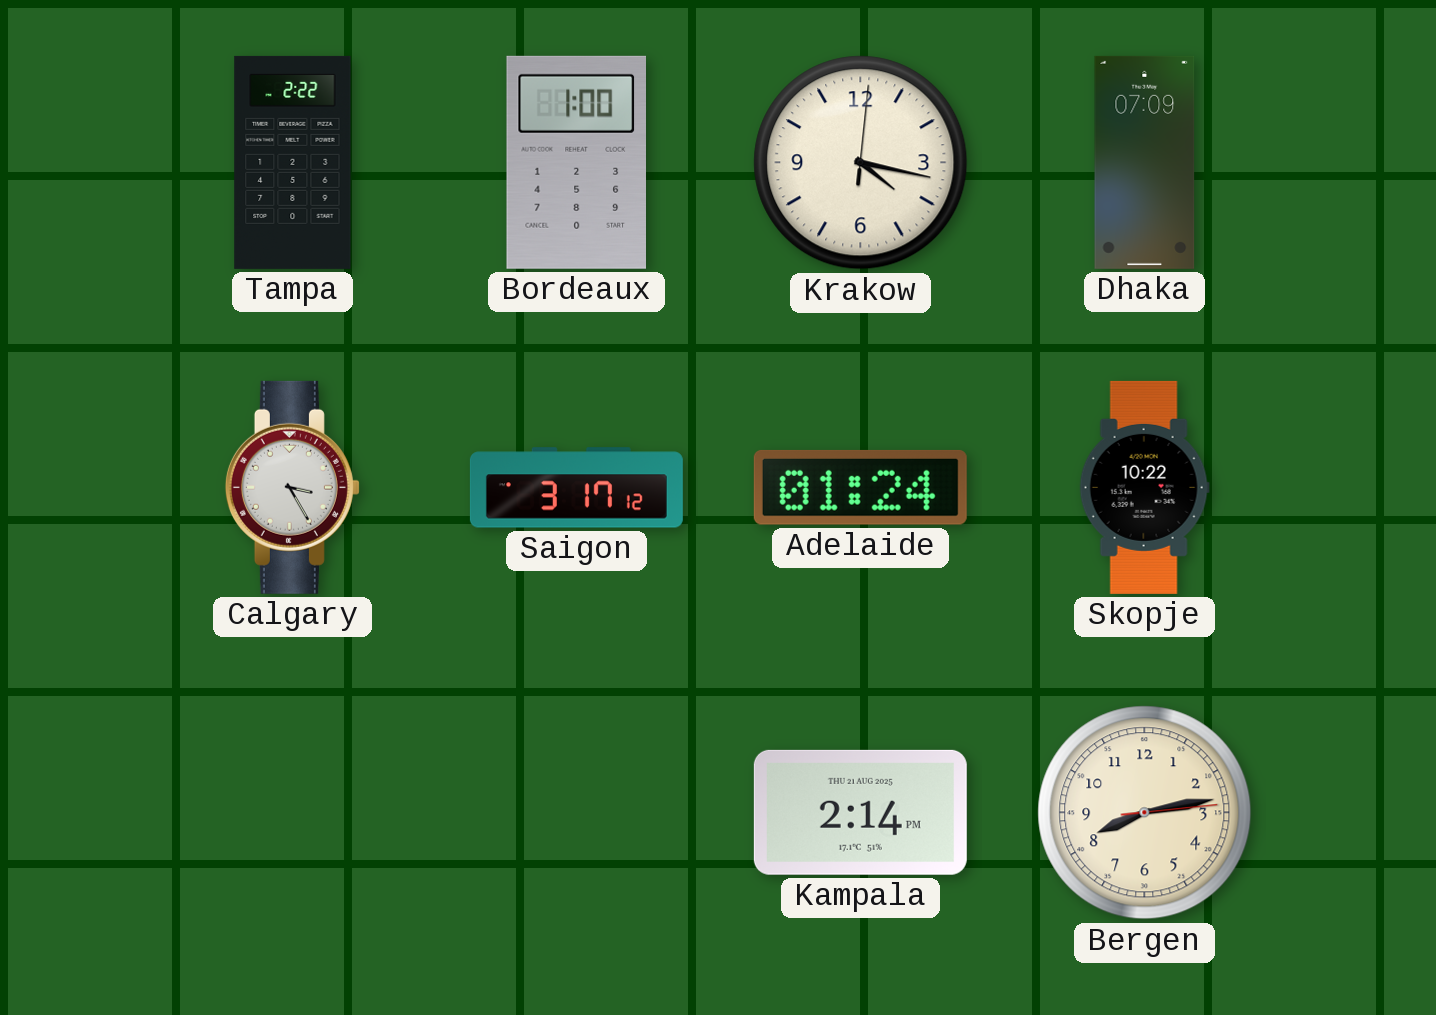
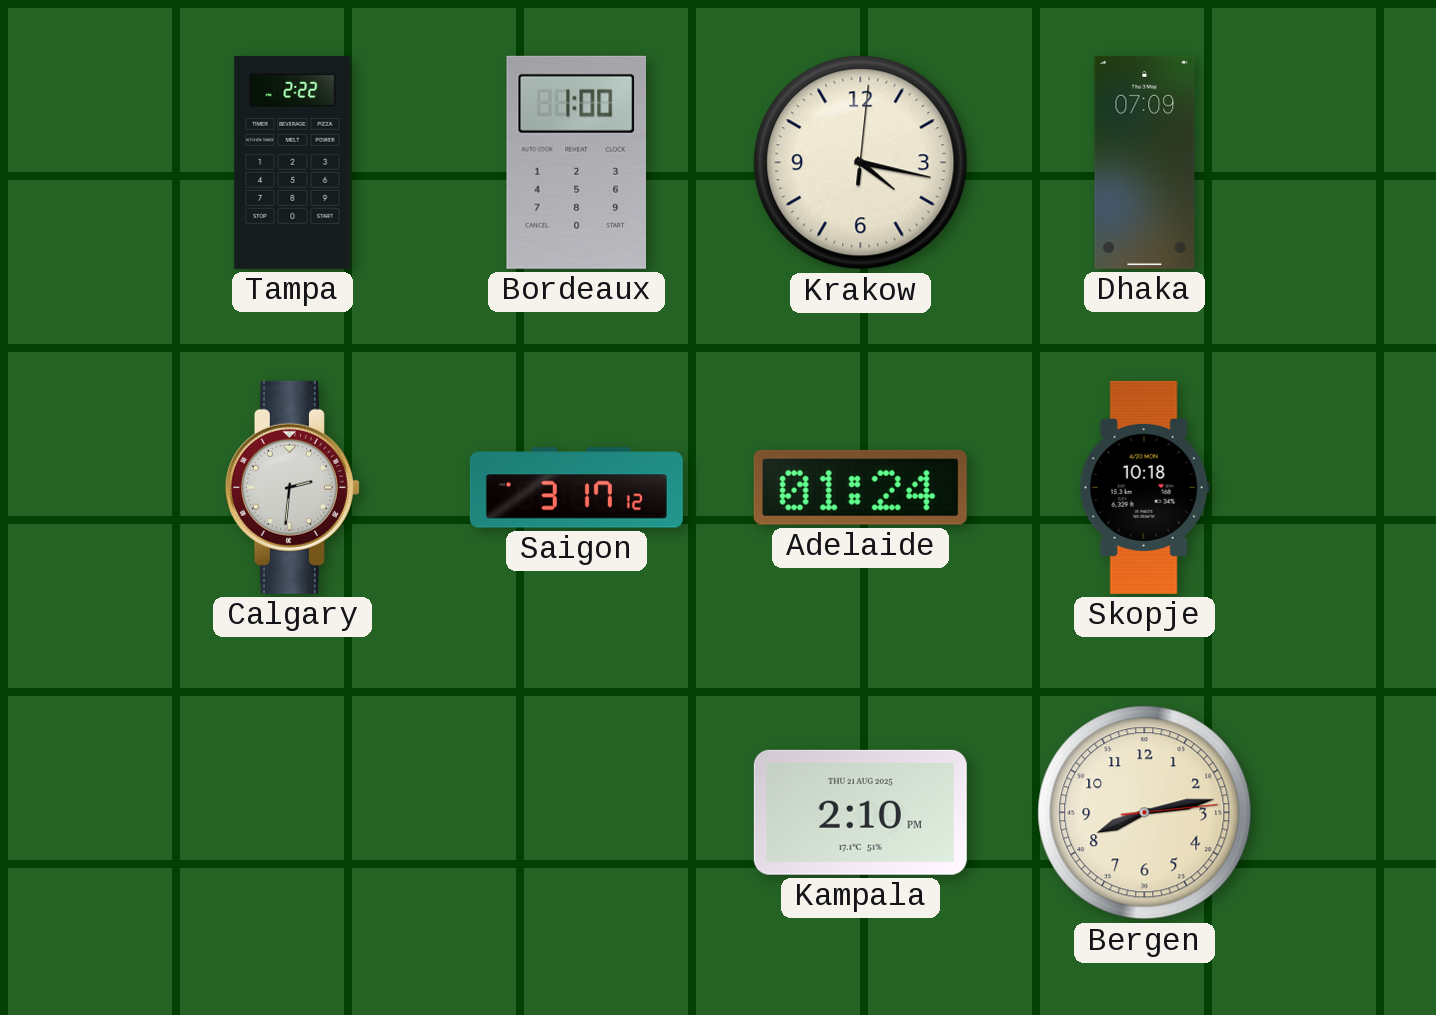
Calgary: 3:25 -> 2:31
Skopje: 10:22 -> 10:18
Kampala: 2:14 -> 2:10
